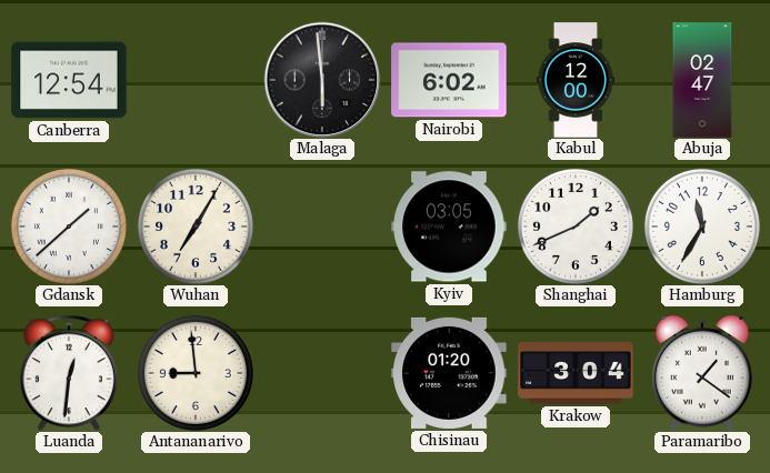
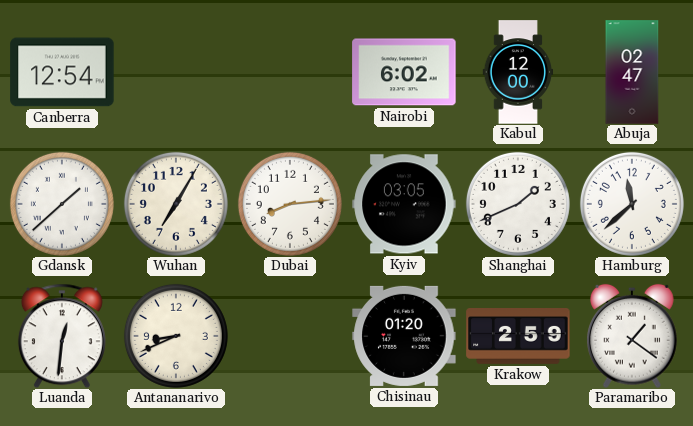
Malaga: 5:59 -> none
Dubai: none -> 8:14
Hamburg: 11:35 -> 11:38
Antananarivo: 8:59 -> 8:41
Krakow: 3:04 -> 2:59
